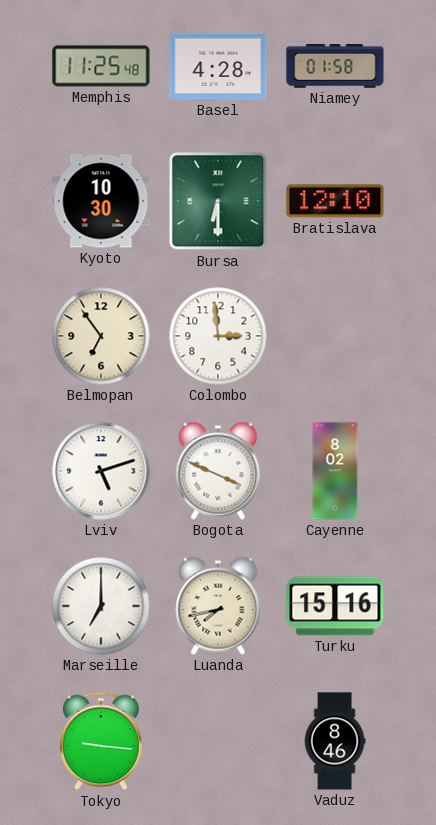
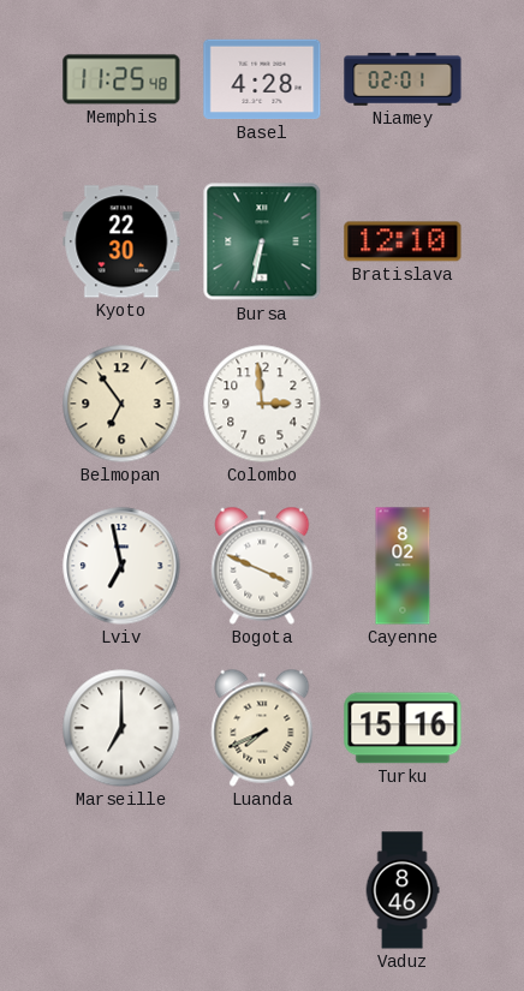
Niamey: 01:58 -> 02:01
Kyoto: 10:30 -> 22:30
Bursa: 6:30 -> 6:32
Lviv: 5:12 -> 6:58
Luanda: 7:43 -> 7:41
Tokyo: 9:16 -> none
